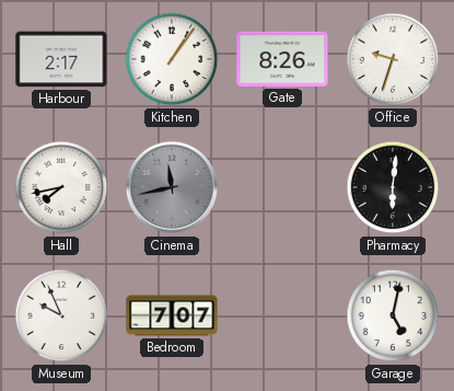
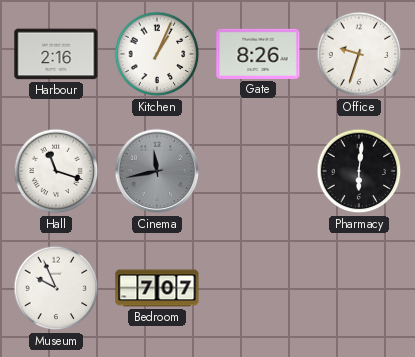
Harbour: 2:17 -> 2:16
Kitchen: 1:06 -> 1:04
Hall: 7:43 -> 11:18
Garage: 5:02 -> none
